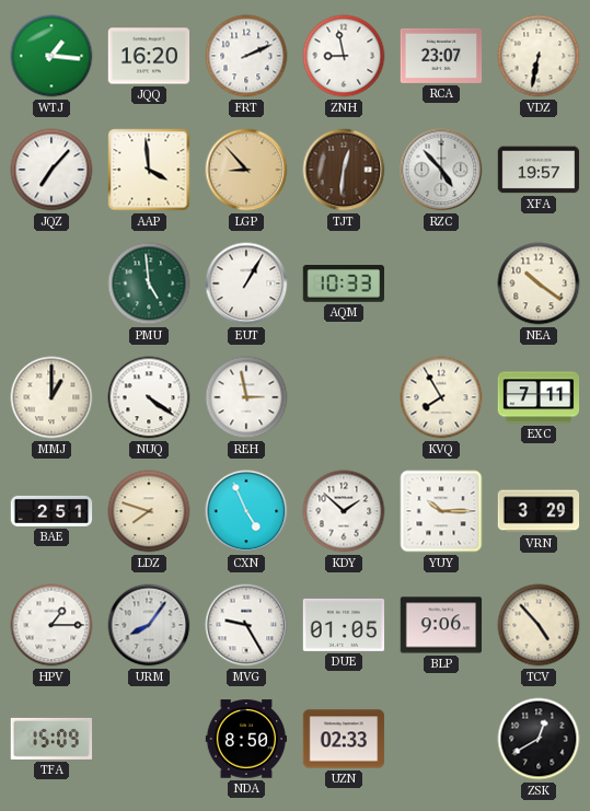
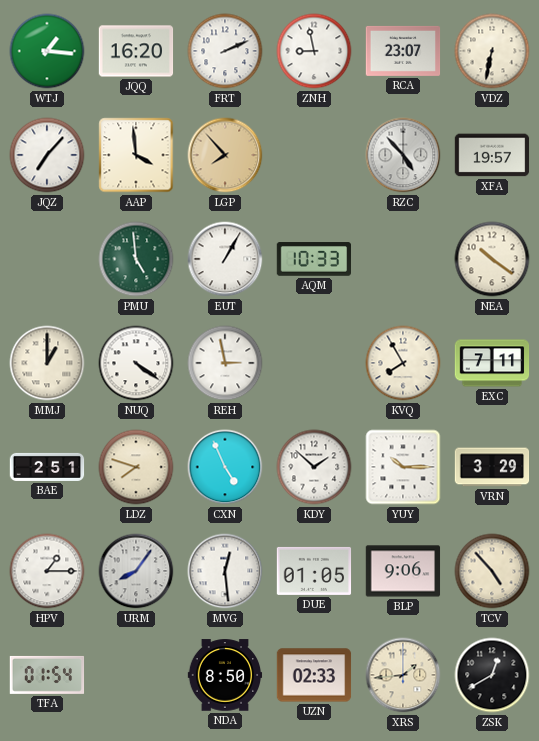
LGP: 8:53 -> 7:53
TJT: 12:31 -> none
MVG: 9:25 -> 12:29
TFA: 15:09 -> 01:54
XRS: none -> 1:44
